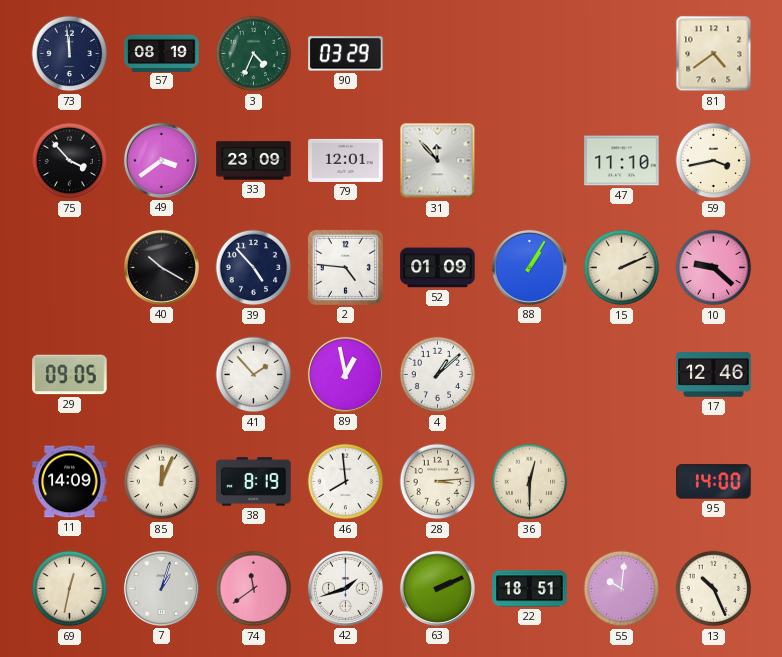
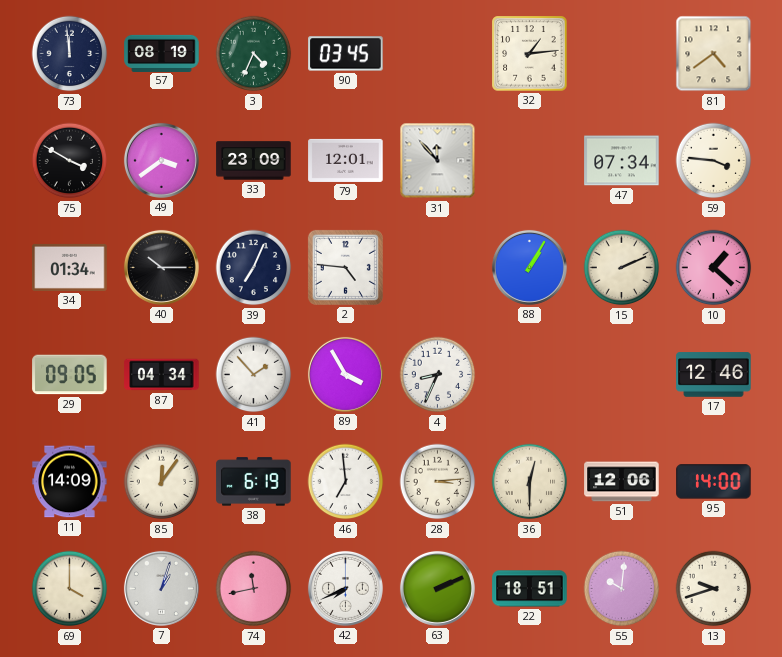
90: 03:29 -> 03:45
32: none -> 1:14
75: 3:53 -> 3:50
47: 11:10 -> 07:34
59: 3:43 -> 3:46
34: none -> 01:34
40: 10:20 -> 10:15
39: 4:53 -> 7:04
52: 01:09 -> none
10: 9:22 -> 1:22
87: none -> 04:34
89: 12:58 -> 3:55
4: 1:08 -> 8:34
85: 12:04 -> 12:06
38: 8:19 -> 6:19
46: 7:59 -> 6:59
51: none -> 12:06
69: 12:32 -> 4:00
74: 11:39 -> 11:43
42: 1:42 -> 7:41
13: 10:26 -> 9:42
